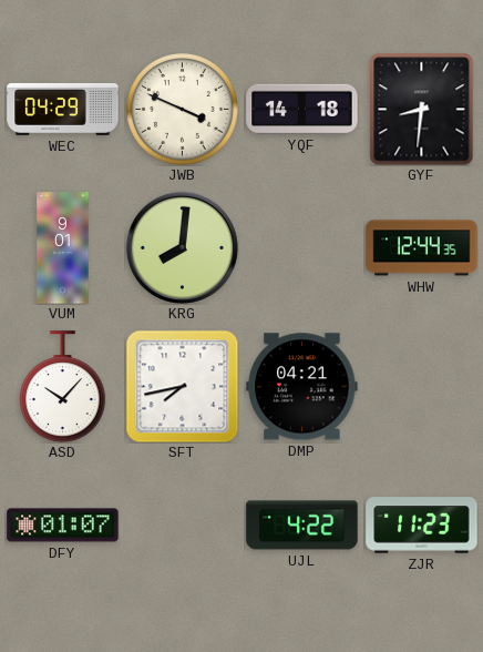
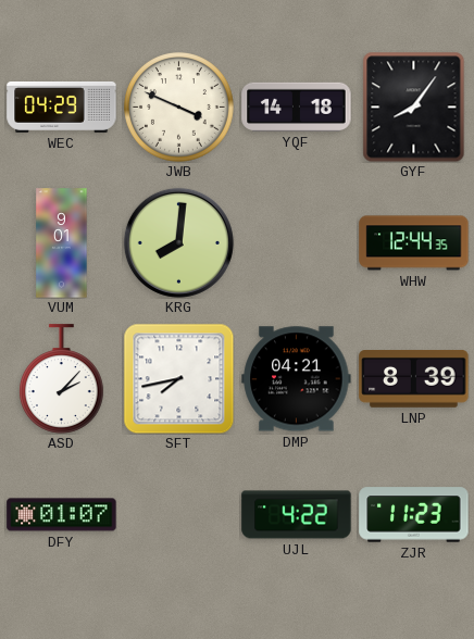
GYF: 8:31 -> 8:06
ASD: 10:07 -> 2:07
LNP: none -> 8:39
